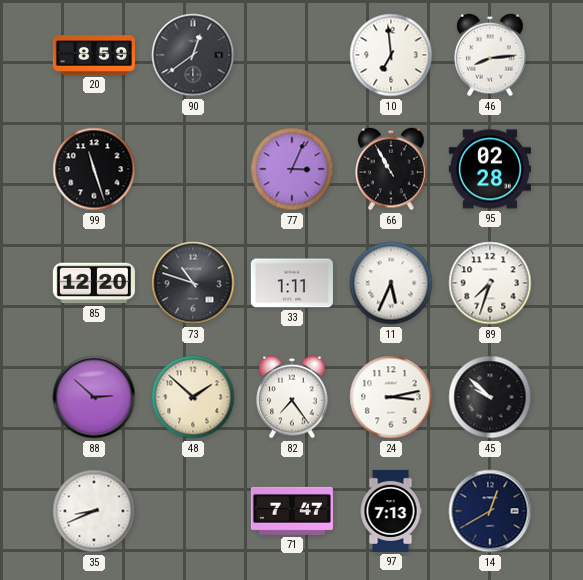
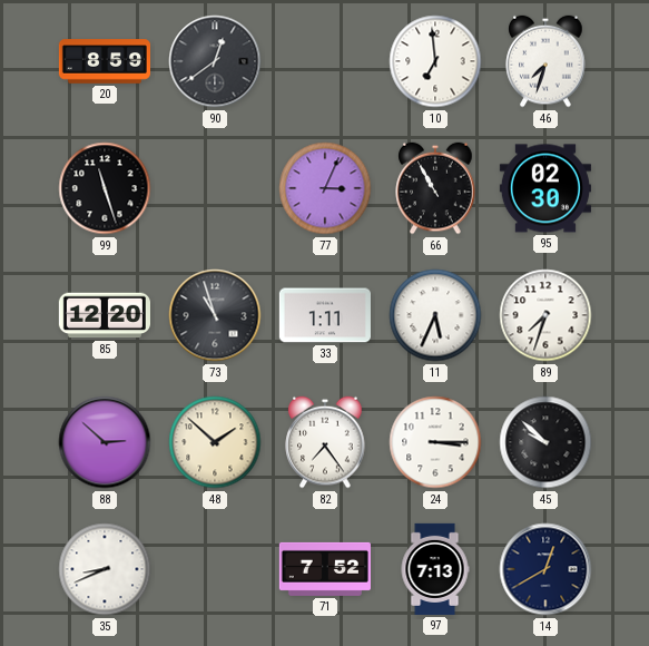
46: 8:14 -> 7:33
95: 02:28 -> 02:30
73: 10:48 -> 10:57
24: 3:13 -> 3:15
71: 7:47 -> 7:52
